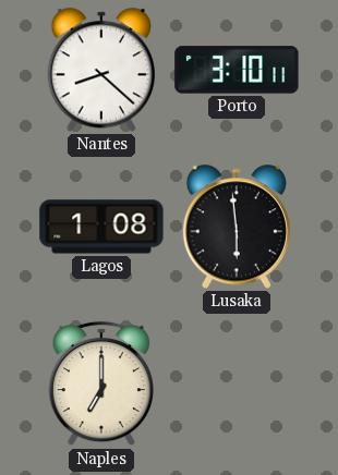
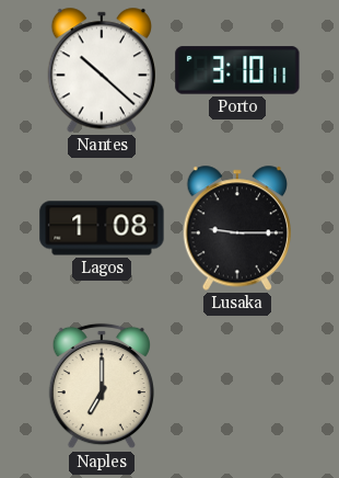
Nantes: 8:22 -> 10:22
Lusaka: 5:59 -> 9:15
